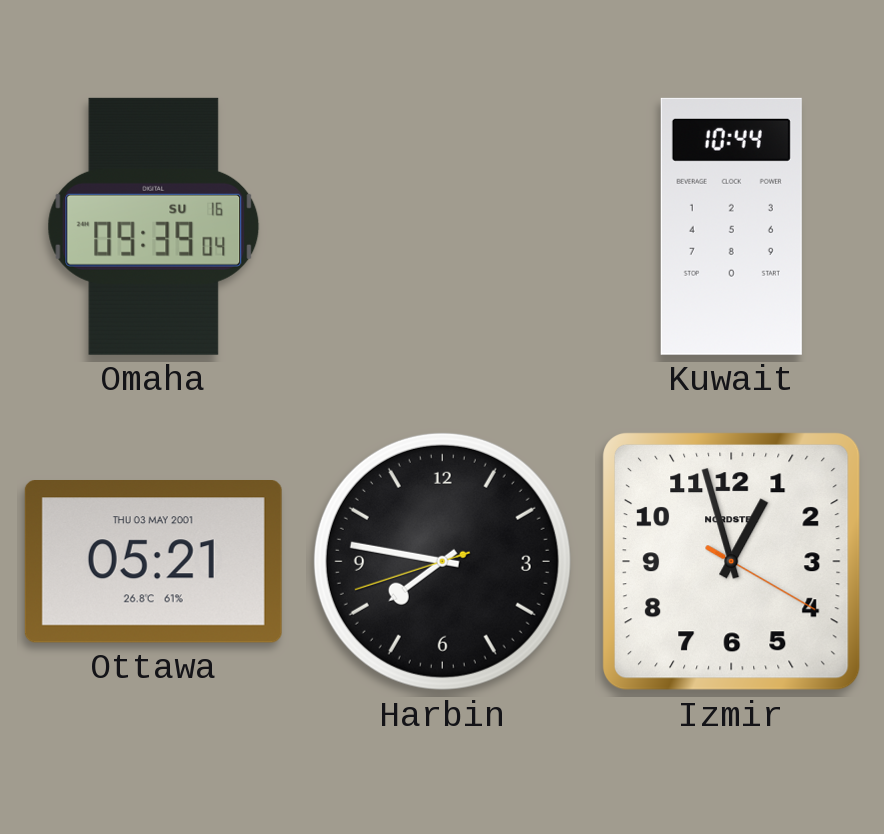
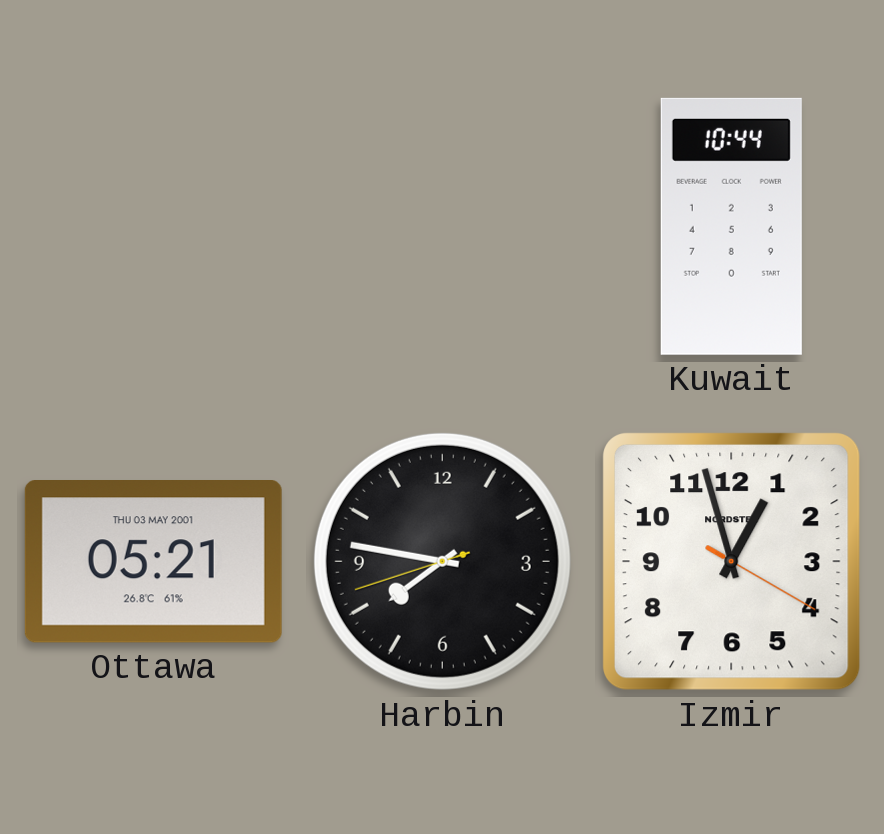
Omaha: 09:39 -> none
